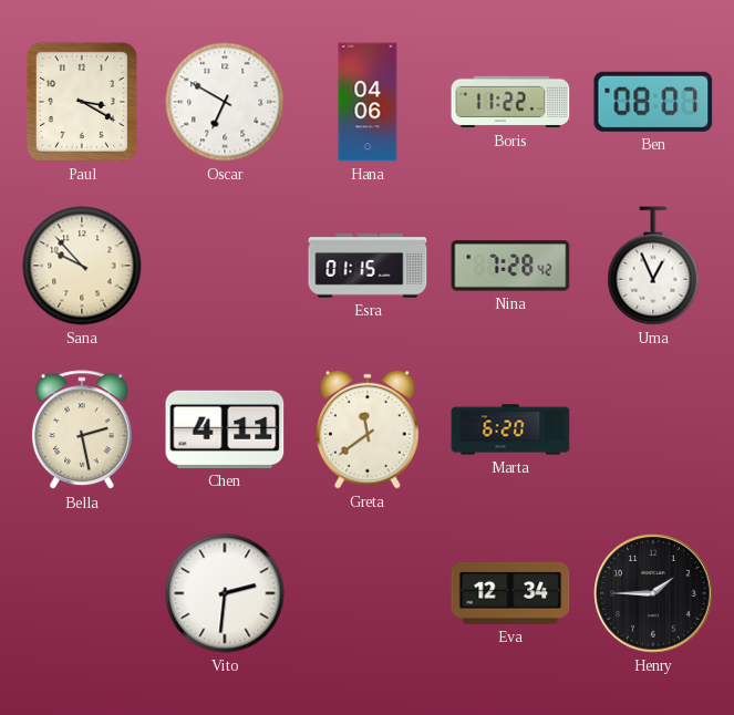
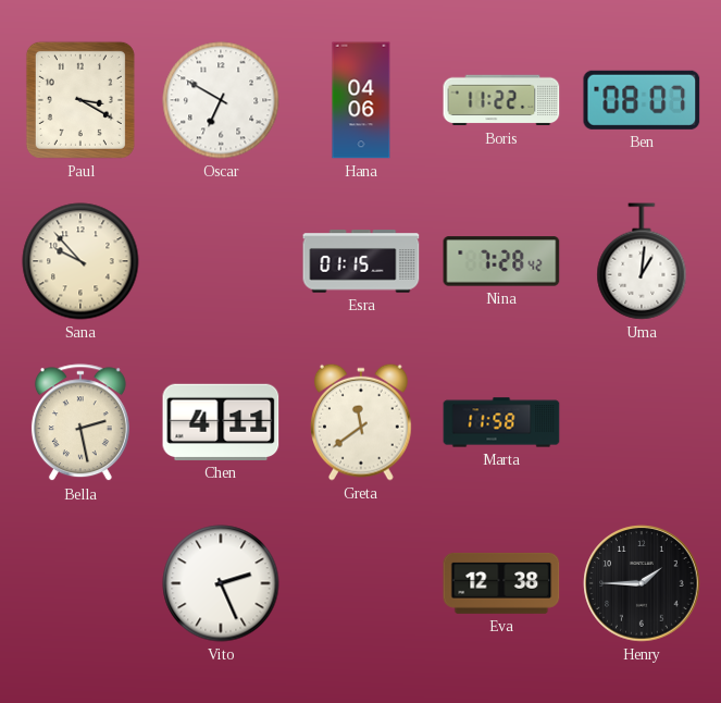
Uma: 12:56 -> 1:01
Marta: 6:20 -> 11:58
Vito: 2:31 -> 2:26
Eva: 12:34 -> 12:38
